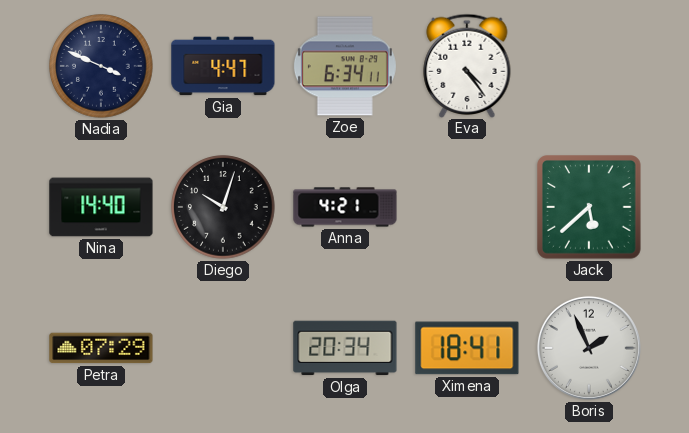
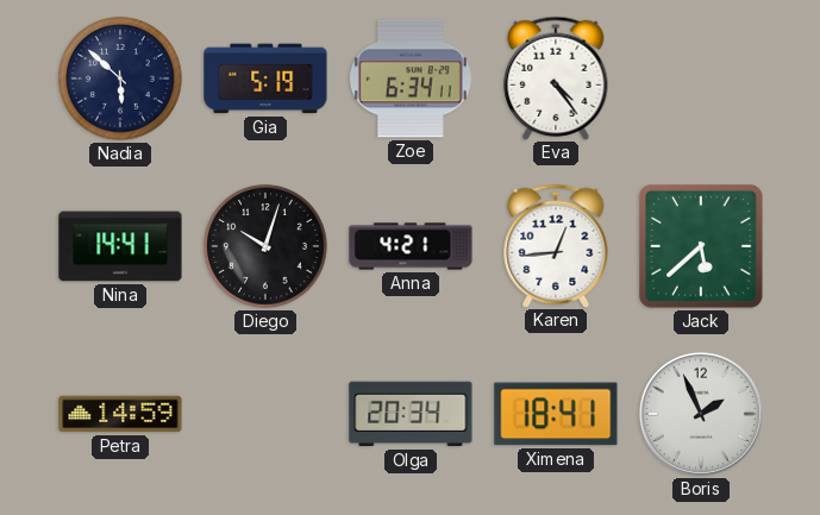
Nadia: 3:49 -> 5:52
Gia: 4:47 -> 5:19
Nina: 14:40 -> 14:41
Karen: none -> 12:44
Petra: 07:29 -> 14:59
